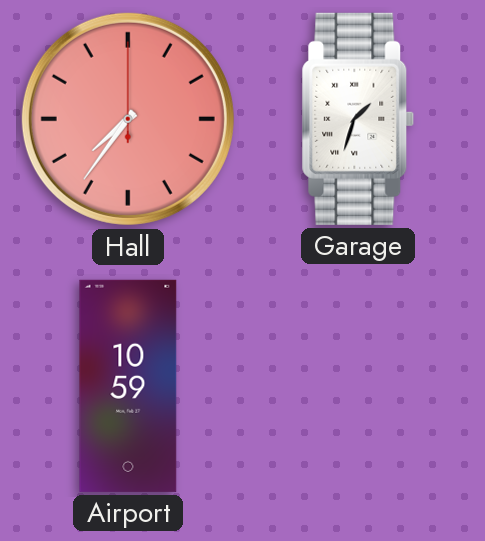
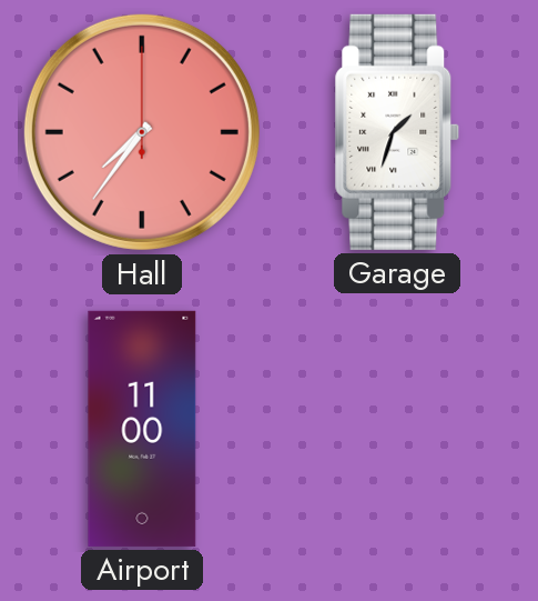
Airport: 10:59 -> 11:00
